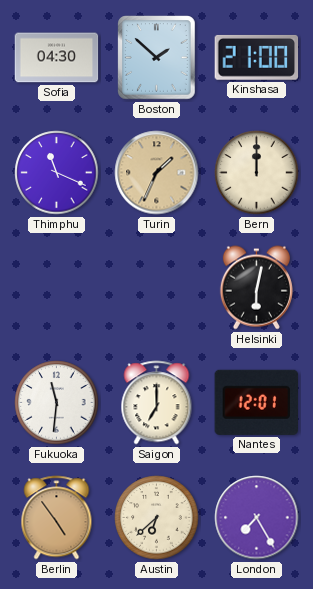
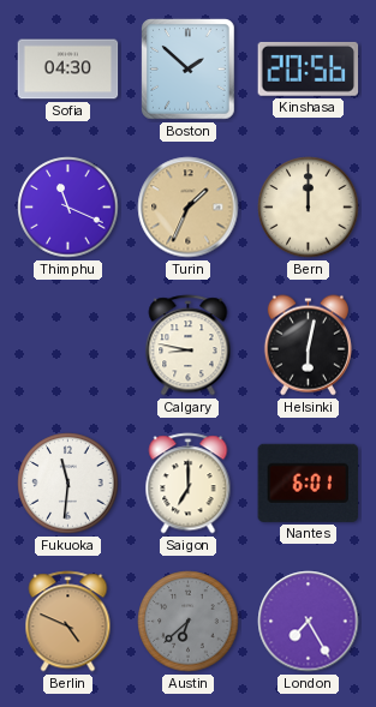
Kinshasa: 21:00 -> 20:56
Calgary: none -> 8:47
Nantes: 12:01 -> 6:01
Berlin: 4:54 -> 4:49
Austin dial: cream -> grey
